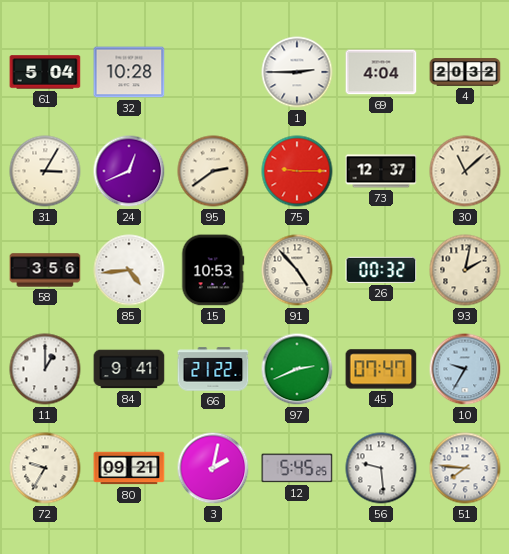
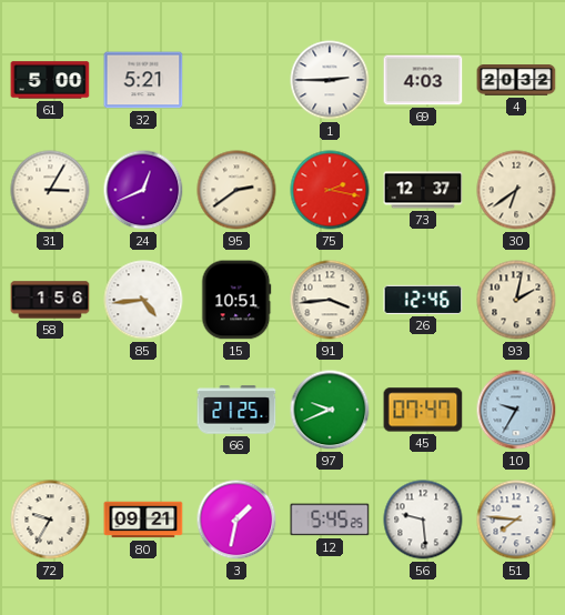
61: 5:04 -> 5:00
32: 10:28 -> 5:21
69: 4:04 -> 4:03
75: 9:15 -> 2:17
30: 11:08 -> 6:39
58: 3:56 -> 1:56
15: 10:53 -> 10:51
91: 4:53 -> 3:44
26: 00:32 -> 12:46
11: 1:00 -> none
84: 9:41 -> none
66: 21:22 -> 21:25
97: 2:41 -> 9:41
3: 2:02 -> 1:32
